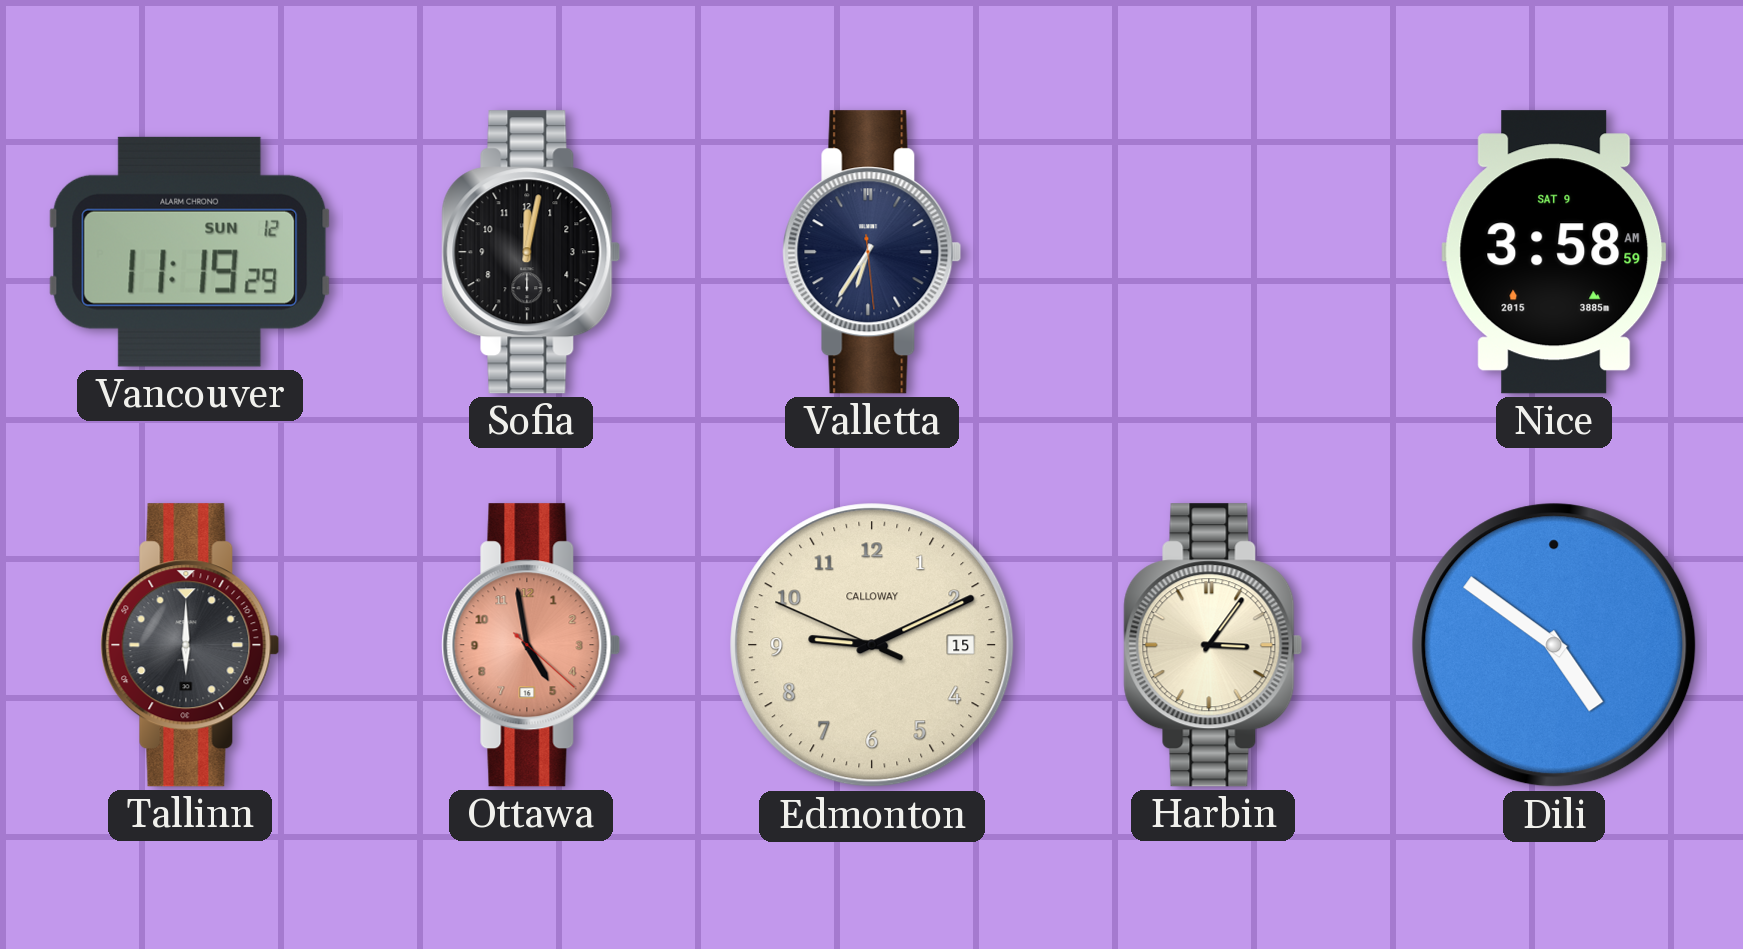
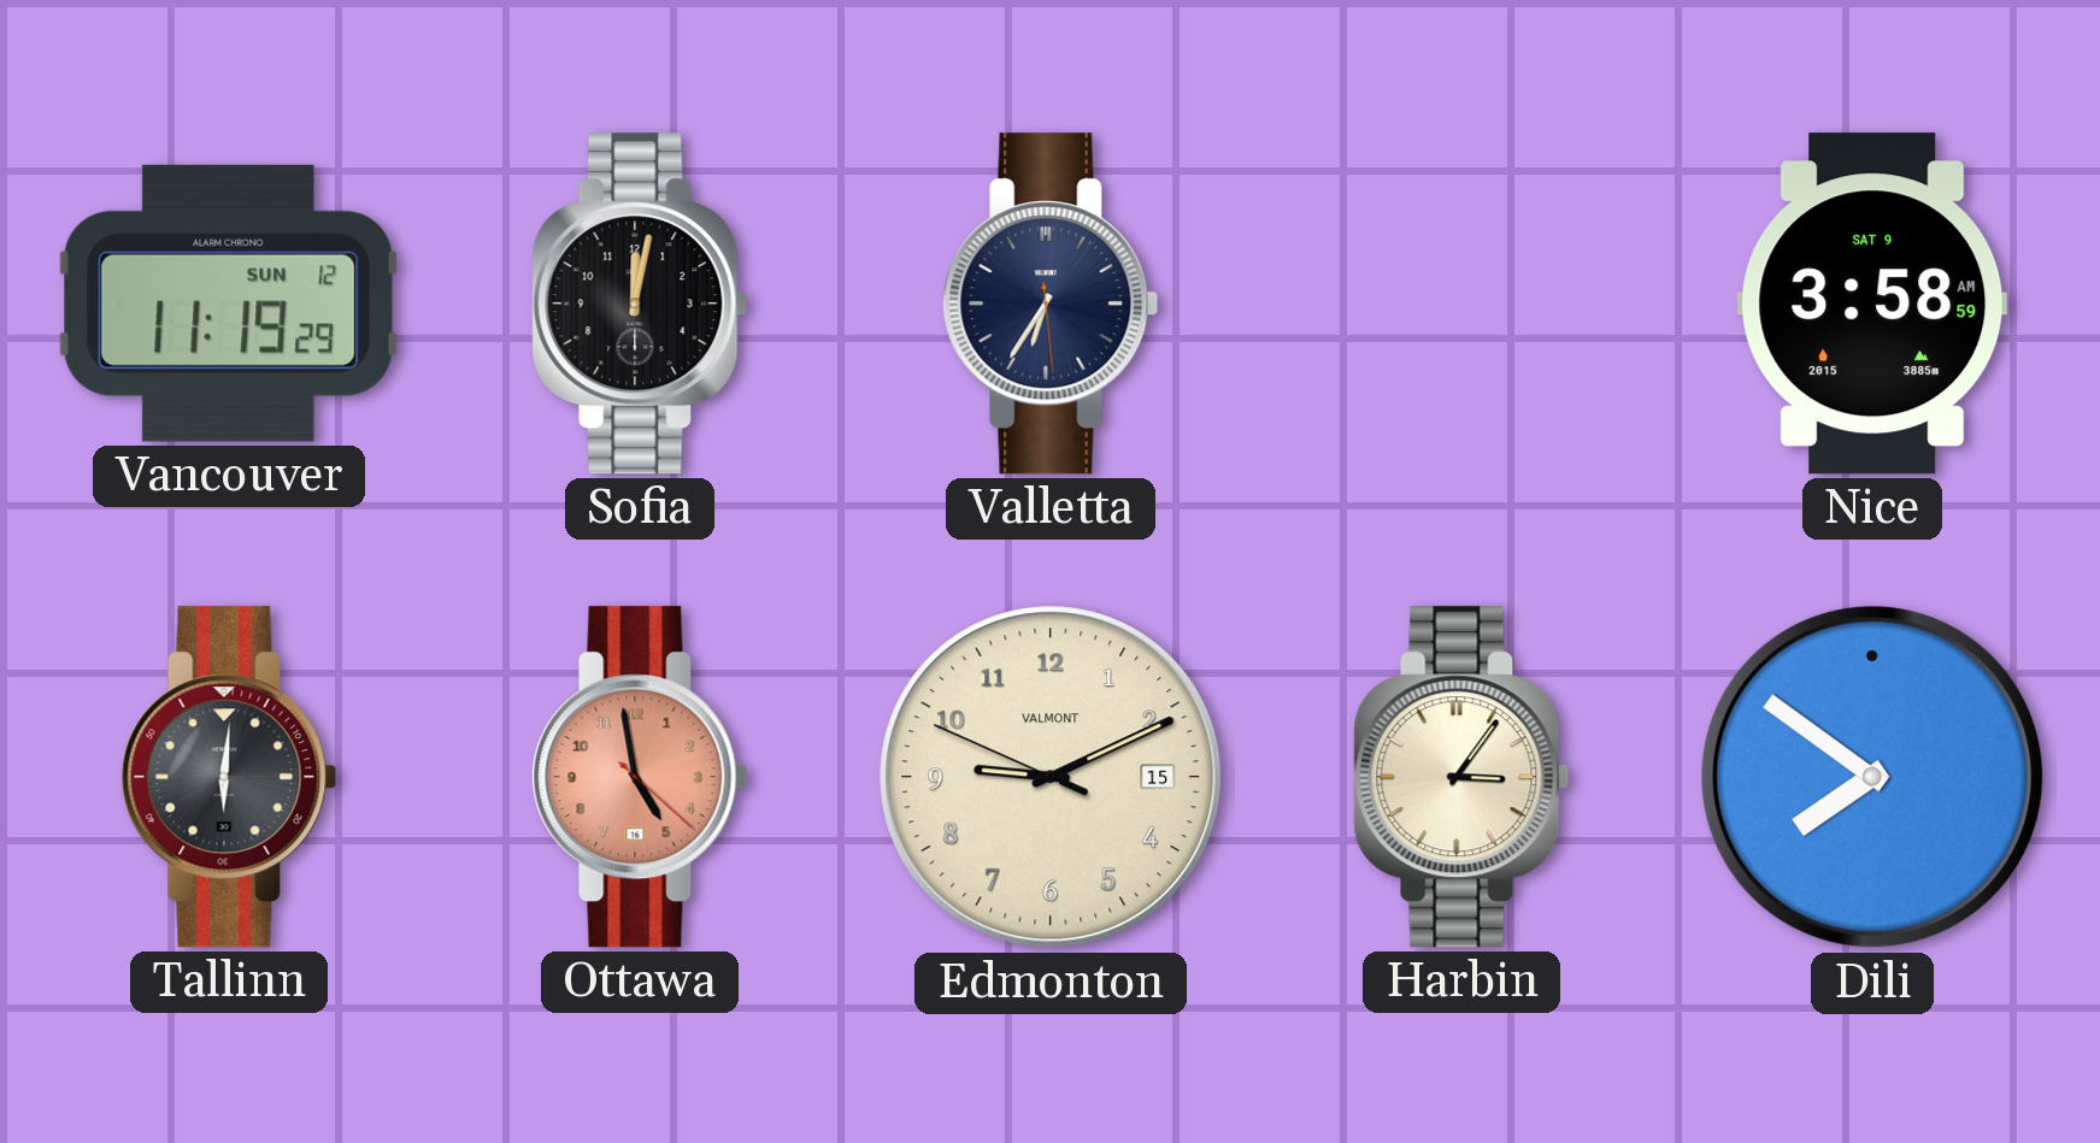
Tallinn: 6:00 -> 6:01
Edmonton brand: CALLOWAY -> VALMONT
Dili: 4:51 -> 7:51
